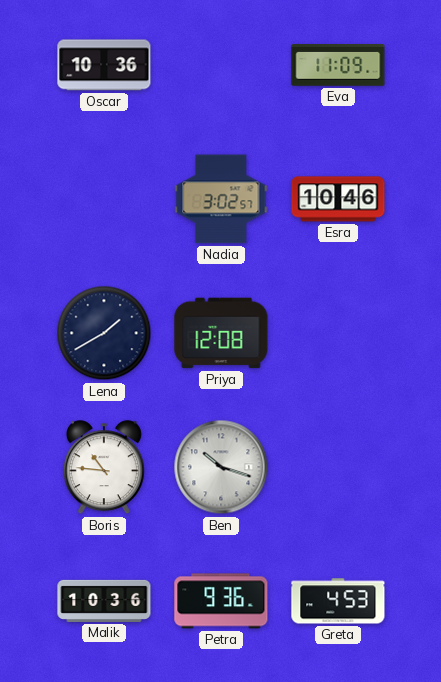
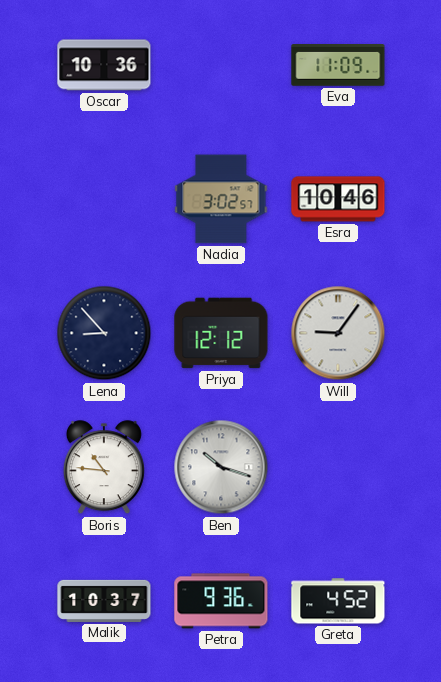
Lena: 1:40 -> 8:53
Priya: 12:08 -> 12:12
Will: none -> 9:06
Malik: 10:36 -> 10:37
Greta: 4:53 -> 4:52
